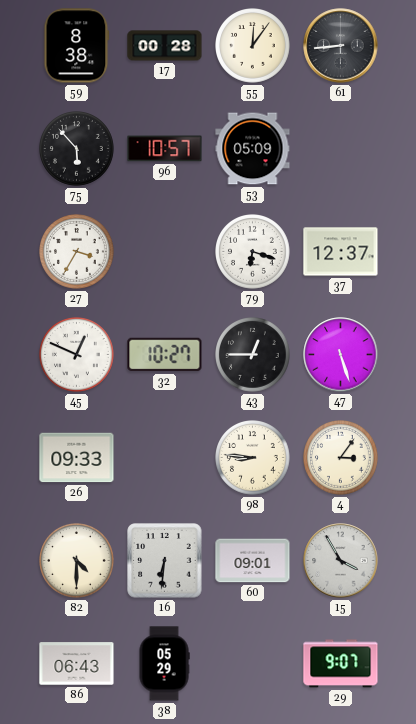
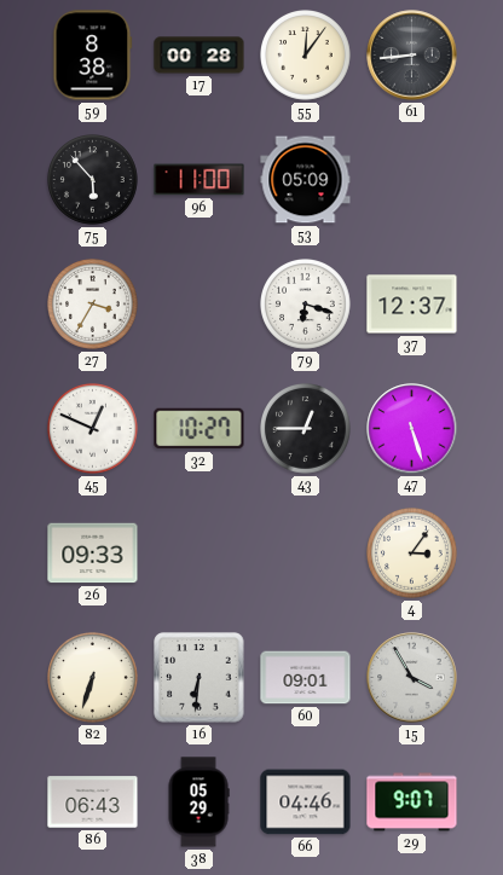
96: 10:57 -> 11:00
98: 8:46 -> none
82: 4:30 -> 6:33
66: none -> 04:46
